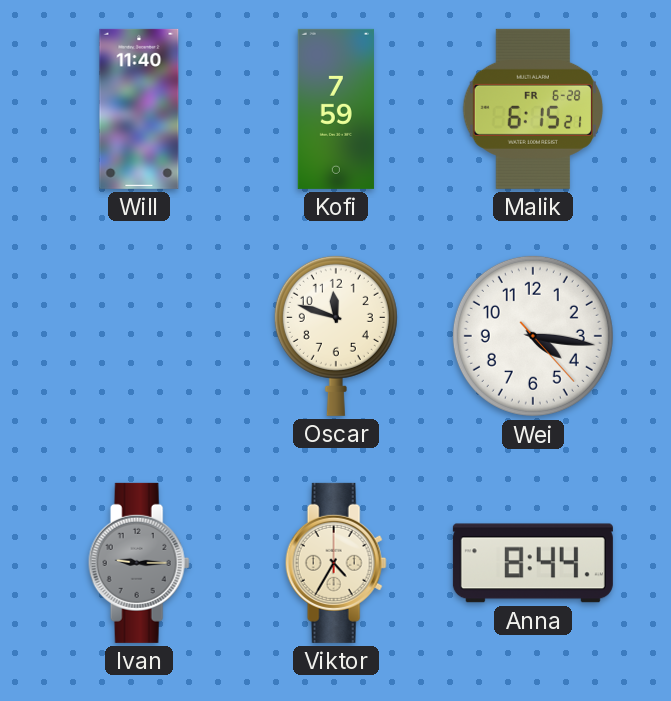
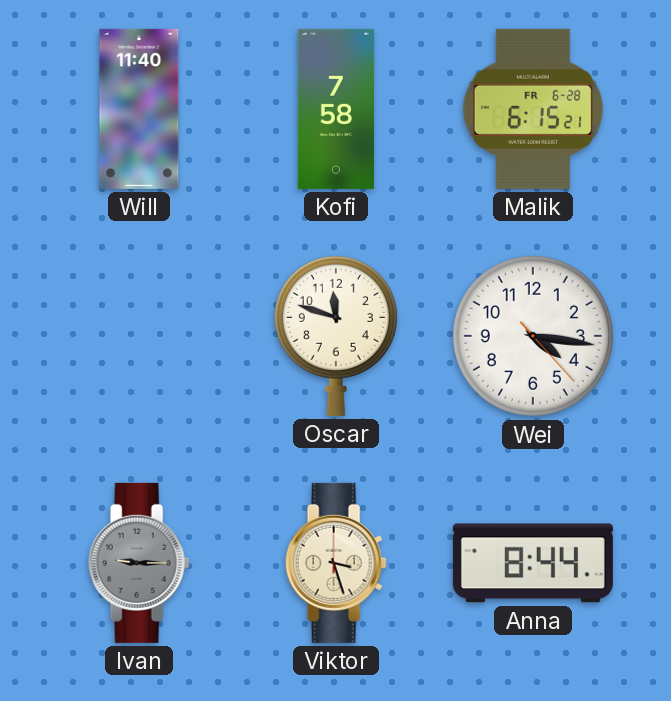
Kofi: 7:59 -> 7:58
Viktor: 4:35 -> 3:27
